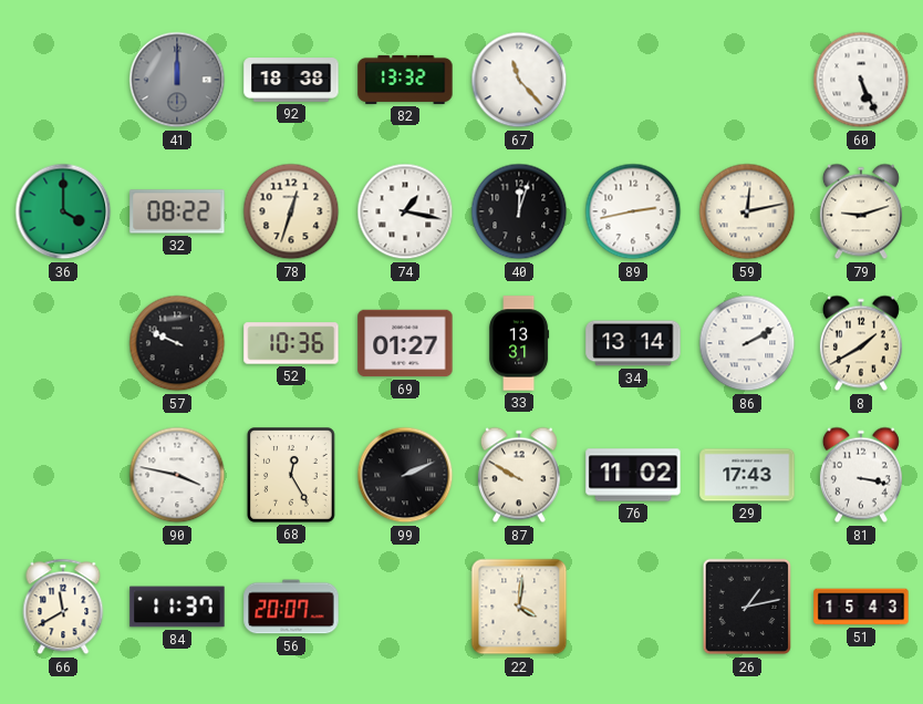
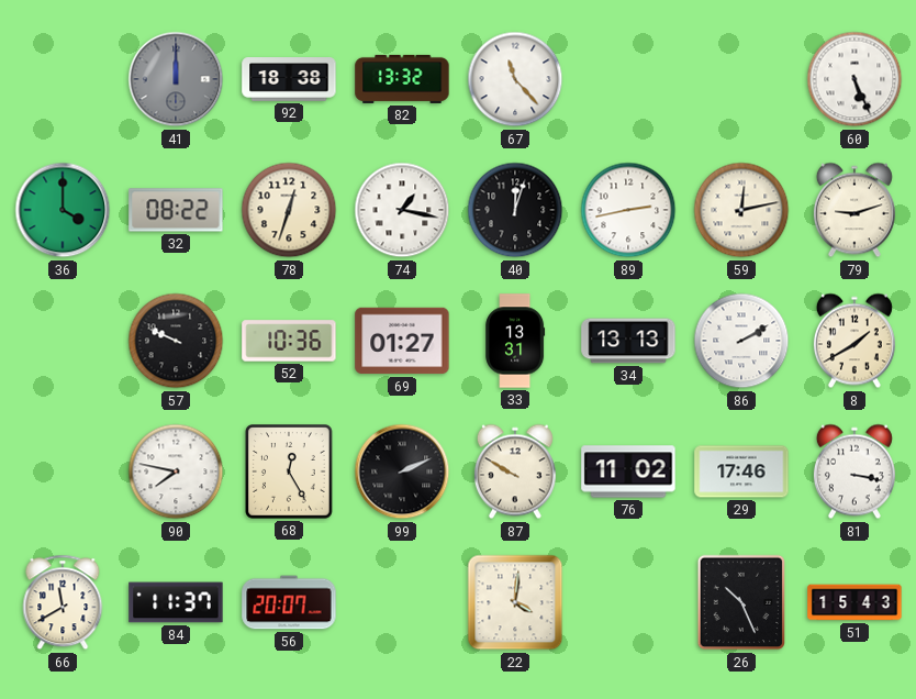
34: 13:14 -> 13:13
90: 3:47 -> 7:47
29: 17:43 -> 17:46
26: 1:13 -> 10:26
